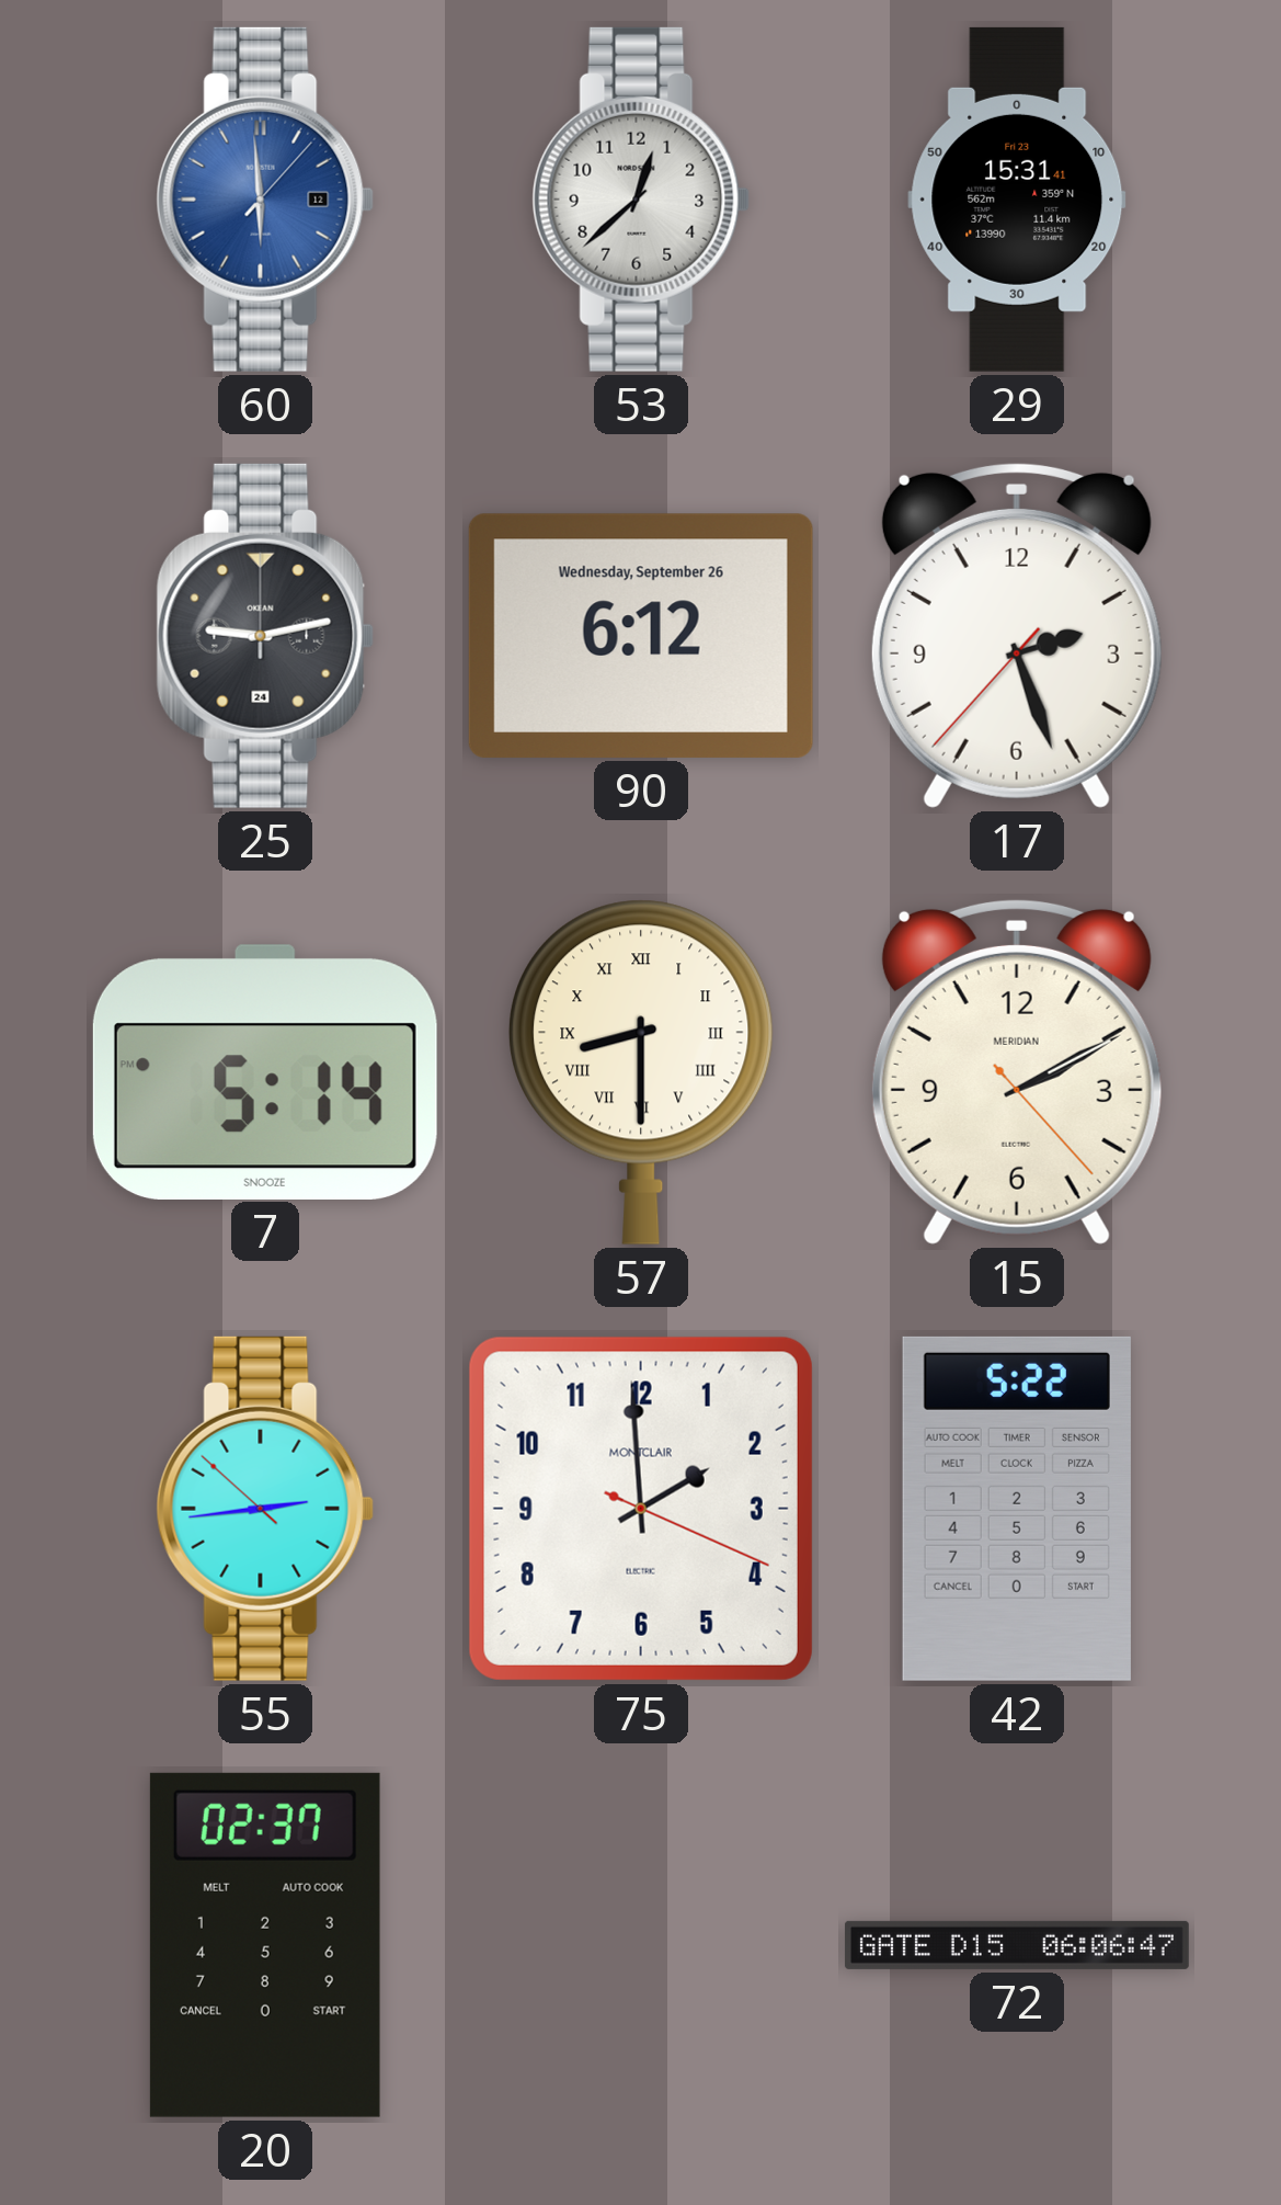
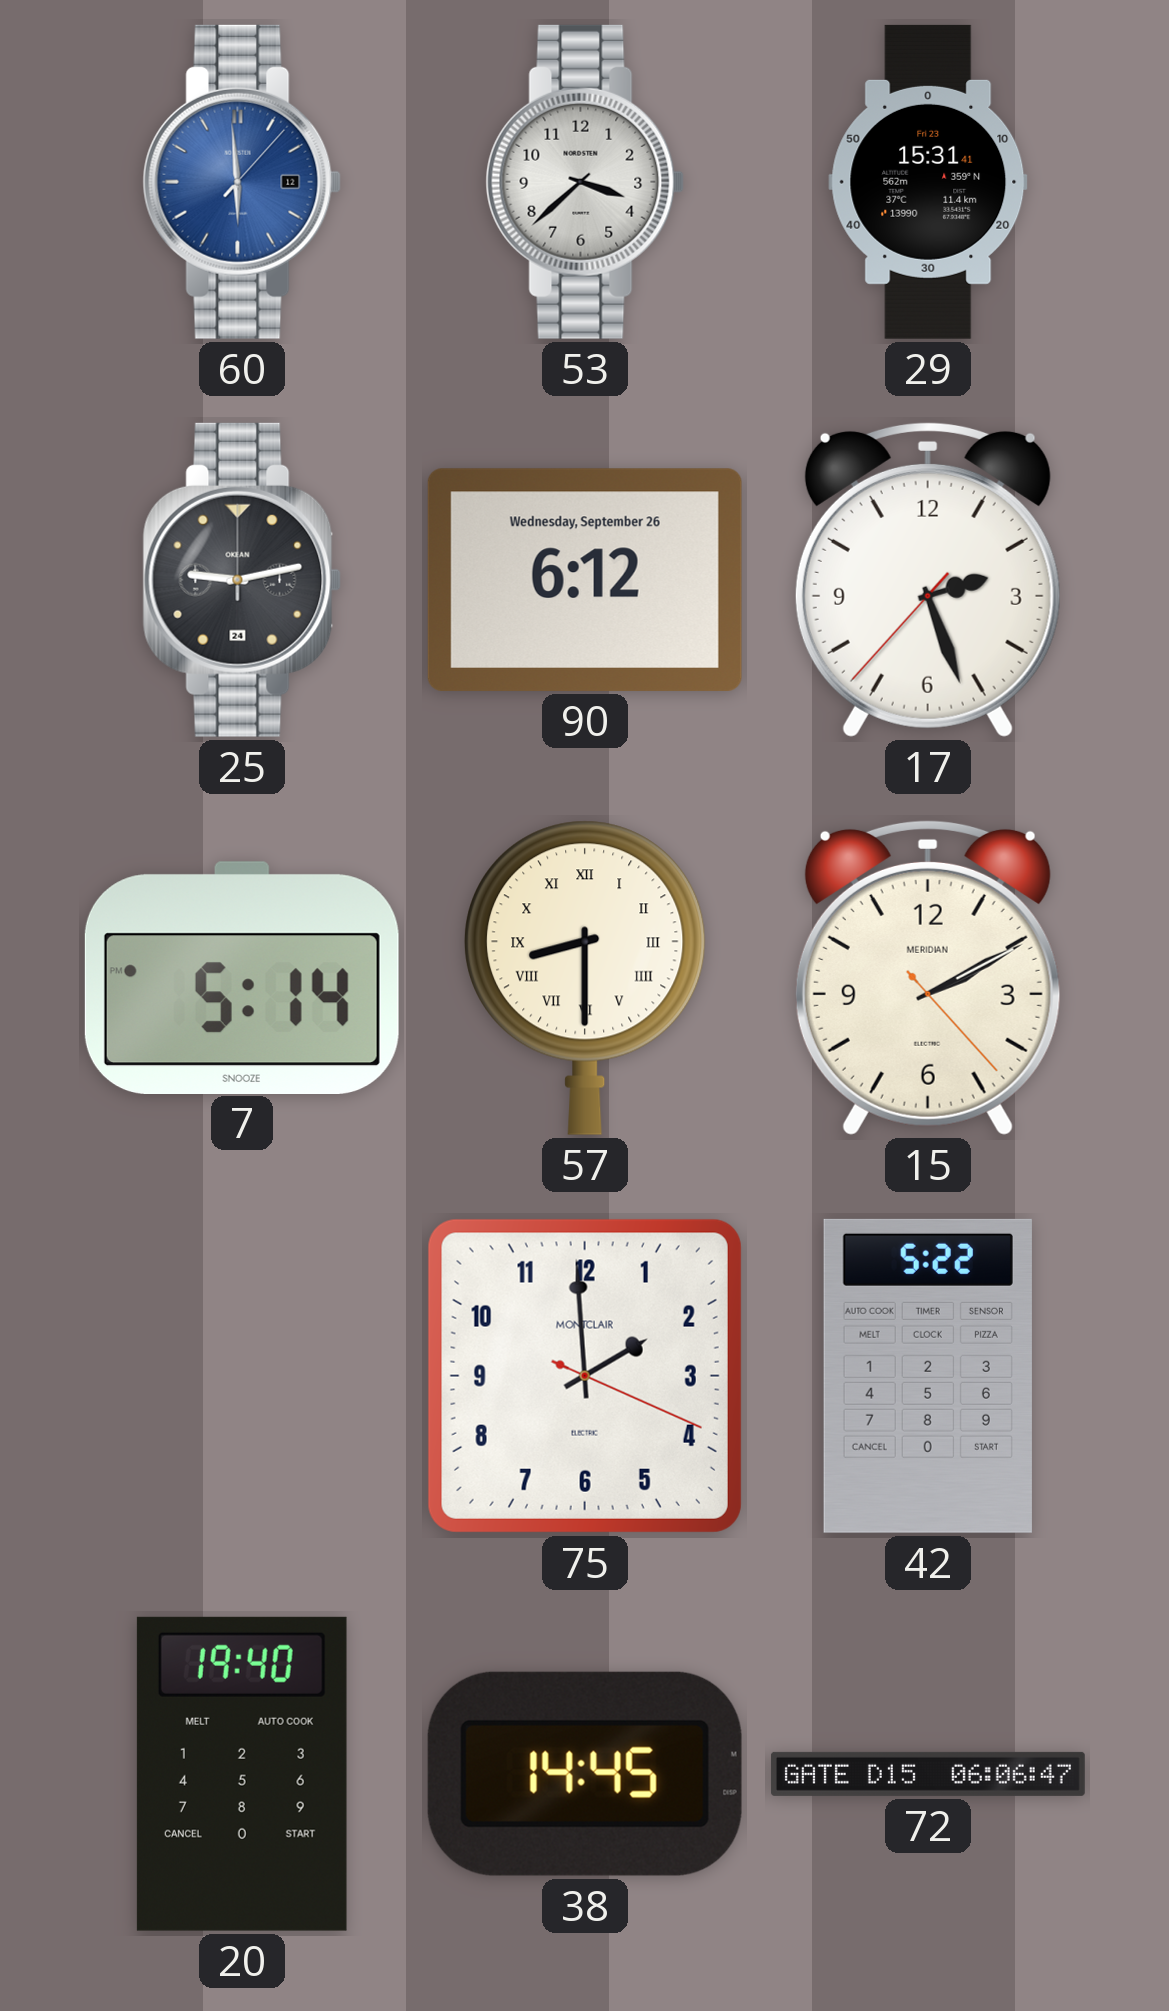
53: 12:38 -> 3:38
55: 2:43 -> none
20: 02:37 -> 19:40
38: none -> 14:45
